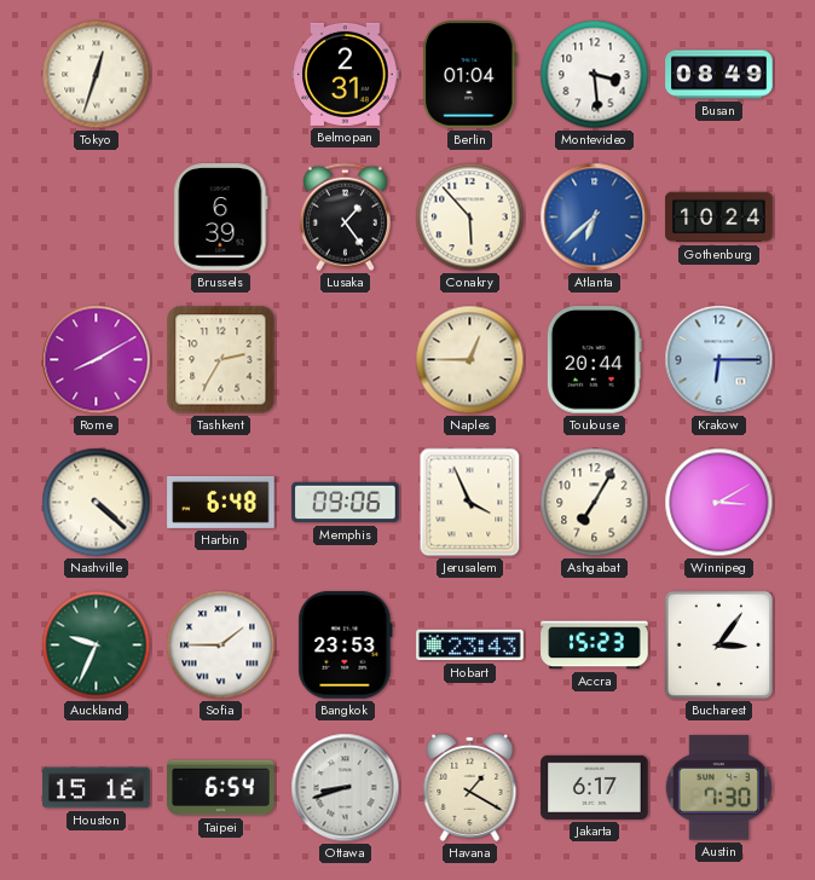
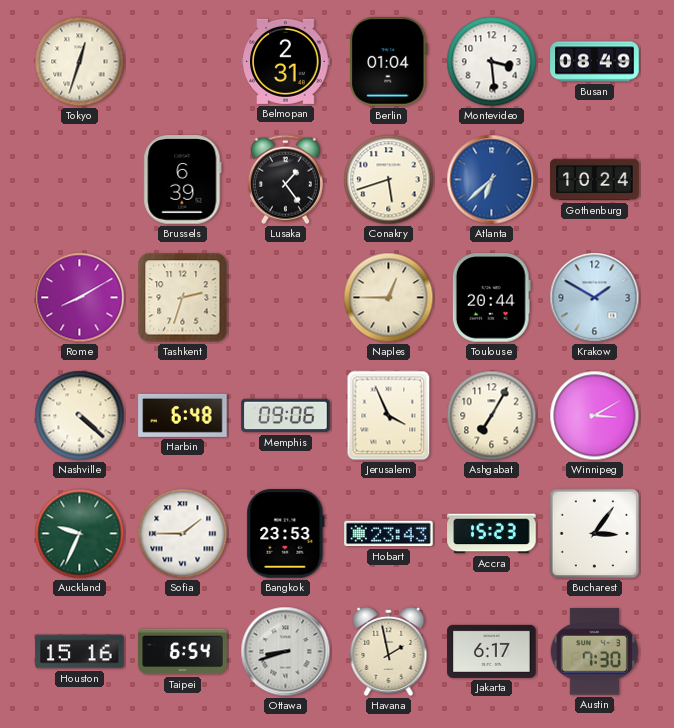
Conakry: 5:53 -> 5:42
Tashkent: 2:35 -> 2:33
Krakow: 6:15 -> 1:50
Havana: 1:20 -> 1:58
